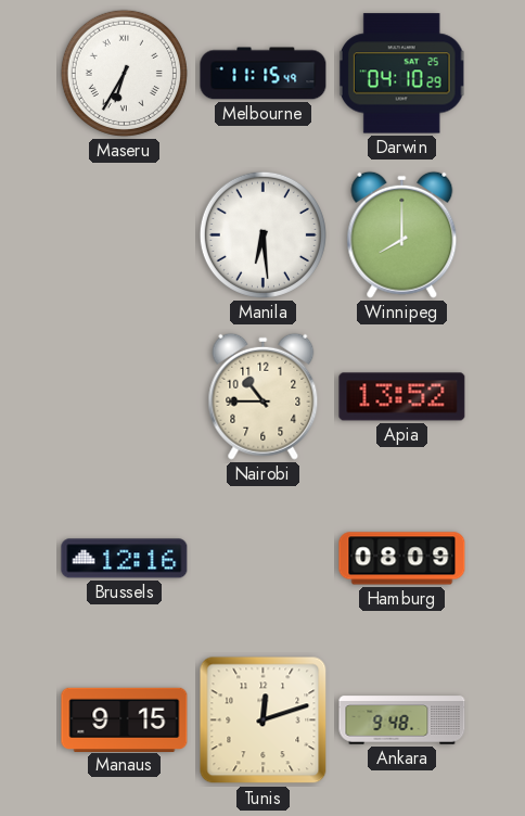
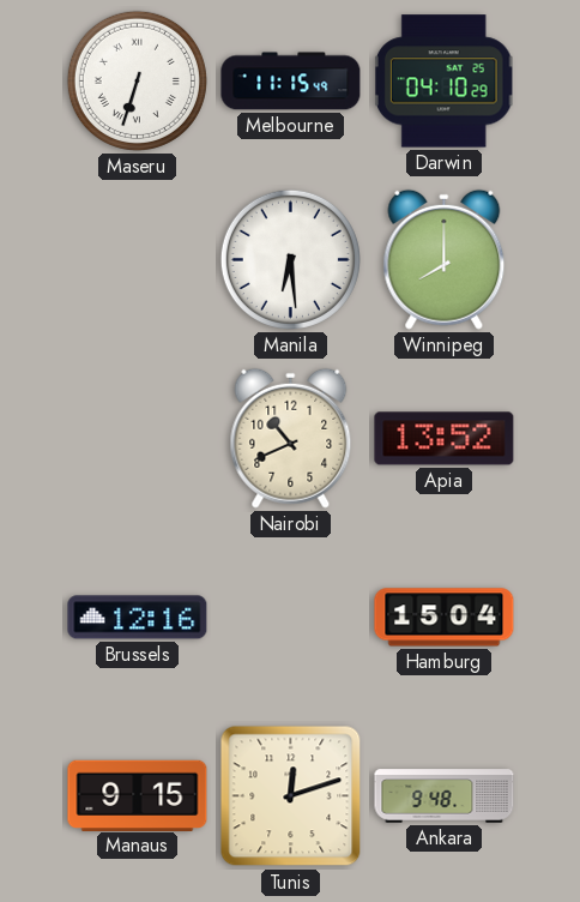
Maseru: 6:35 -> 6:33
Nairobi: 10:45 -> 10:41
Hamburg: 08:09 -> 15:04
